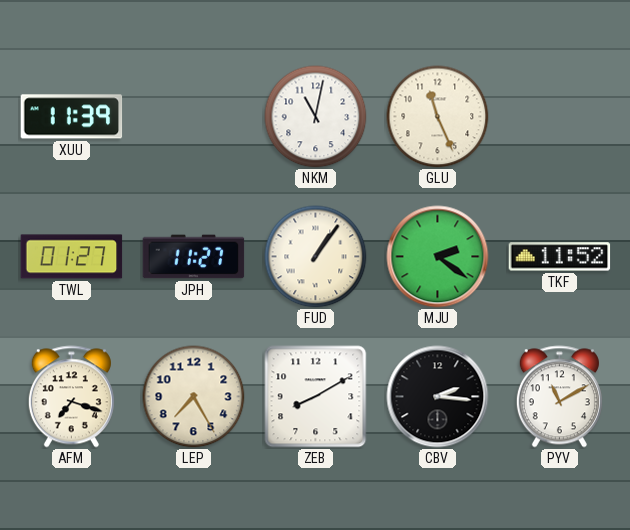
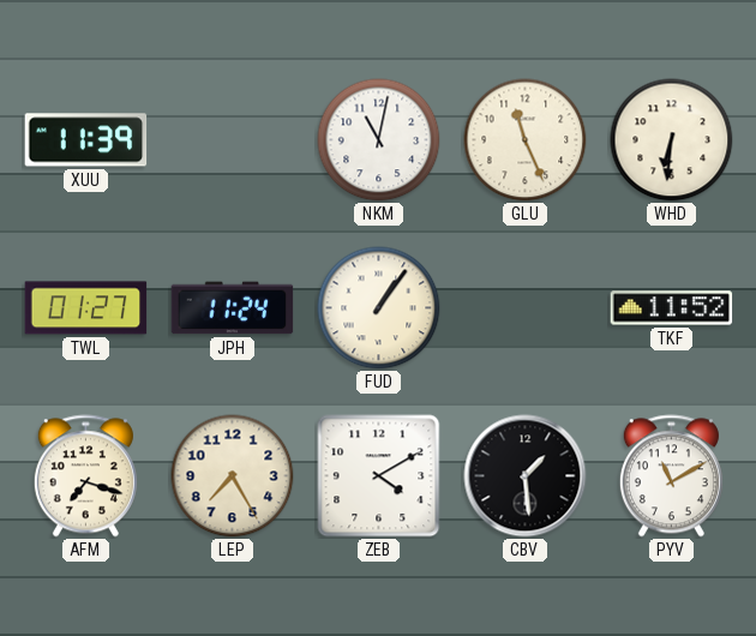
WHD: none -> 6:31
JPH: 11:27 -> 11:24
MJU: 2:21 -> none
ZEB: 8:10 -> 4:10
CBV: 2:16 -> 1:29
